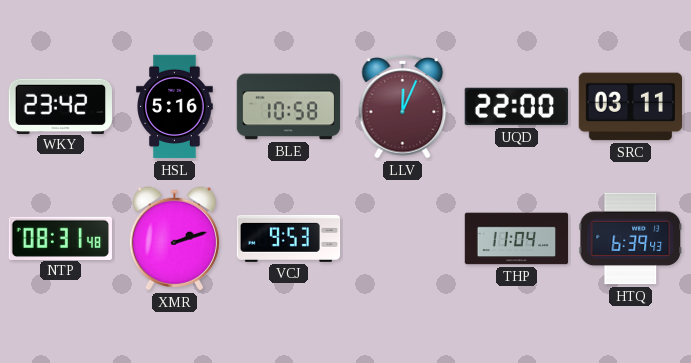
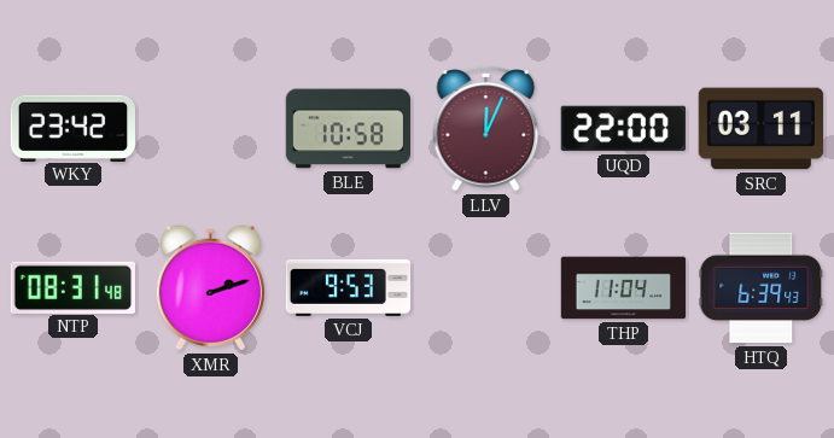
HSL: 5:16 -> none
